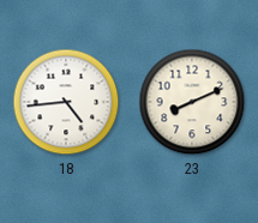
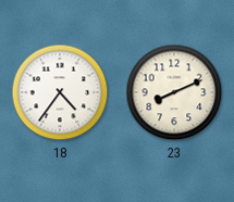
18: 4:44 -> 4:36
